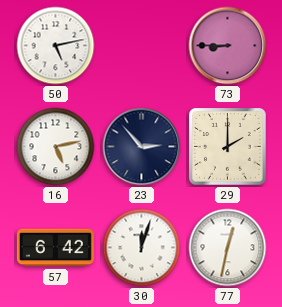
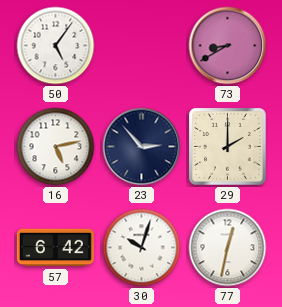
50: 5:13 -> 5:06
73: 8:45 -> 8:40
30: 12:03 -> 10:03
